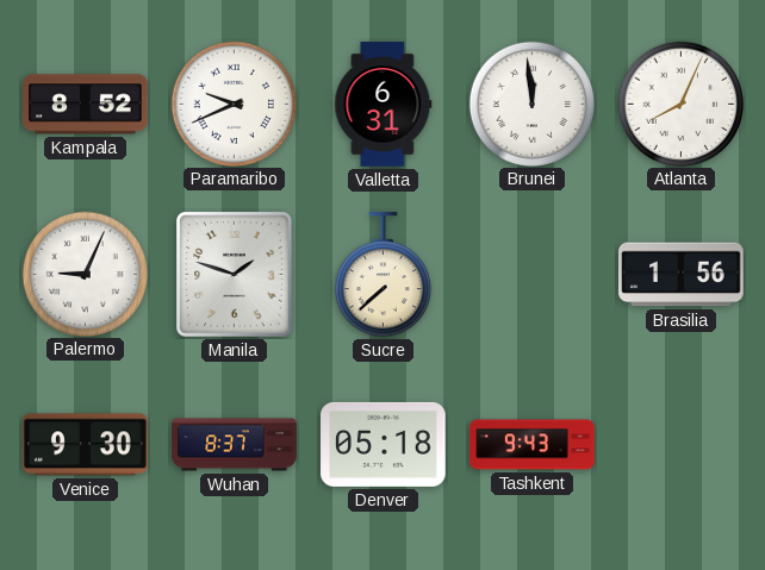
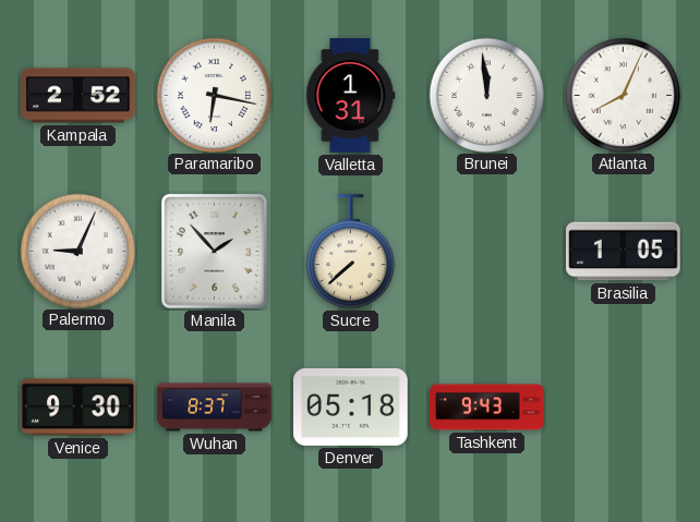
Kampala: 8:52 -> 2:52
Paramaribo: 9:41 -> 6:17
Valletta: 6:31 -> 1:31
Manila: 1:48 -> 1:53
Brasilia: 1:56 -> 1:05
